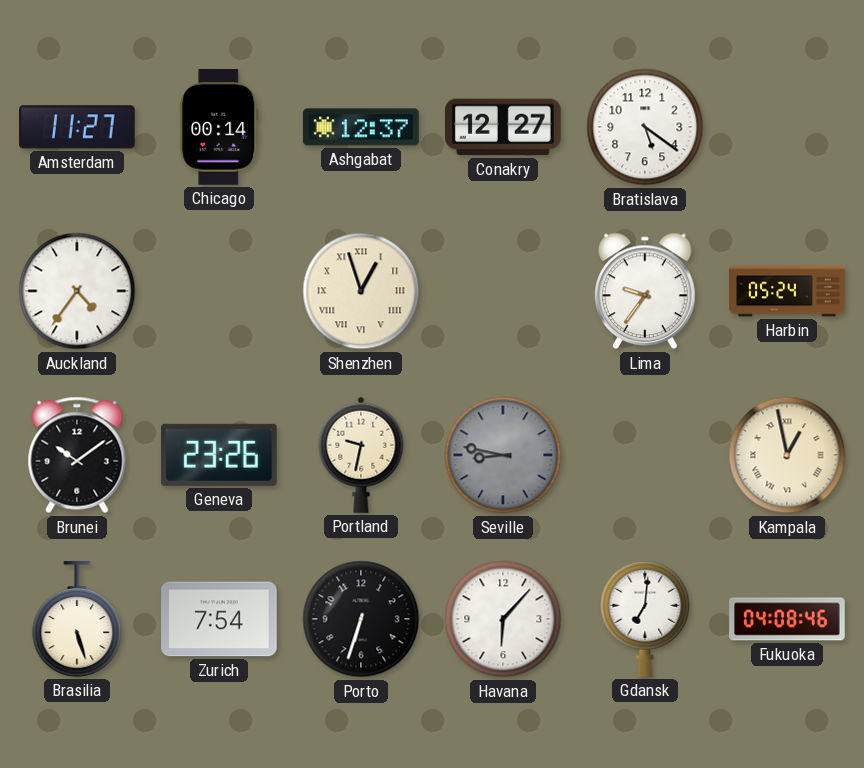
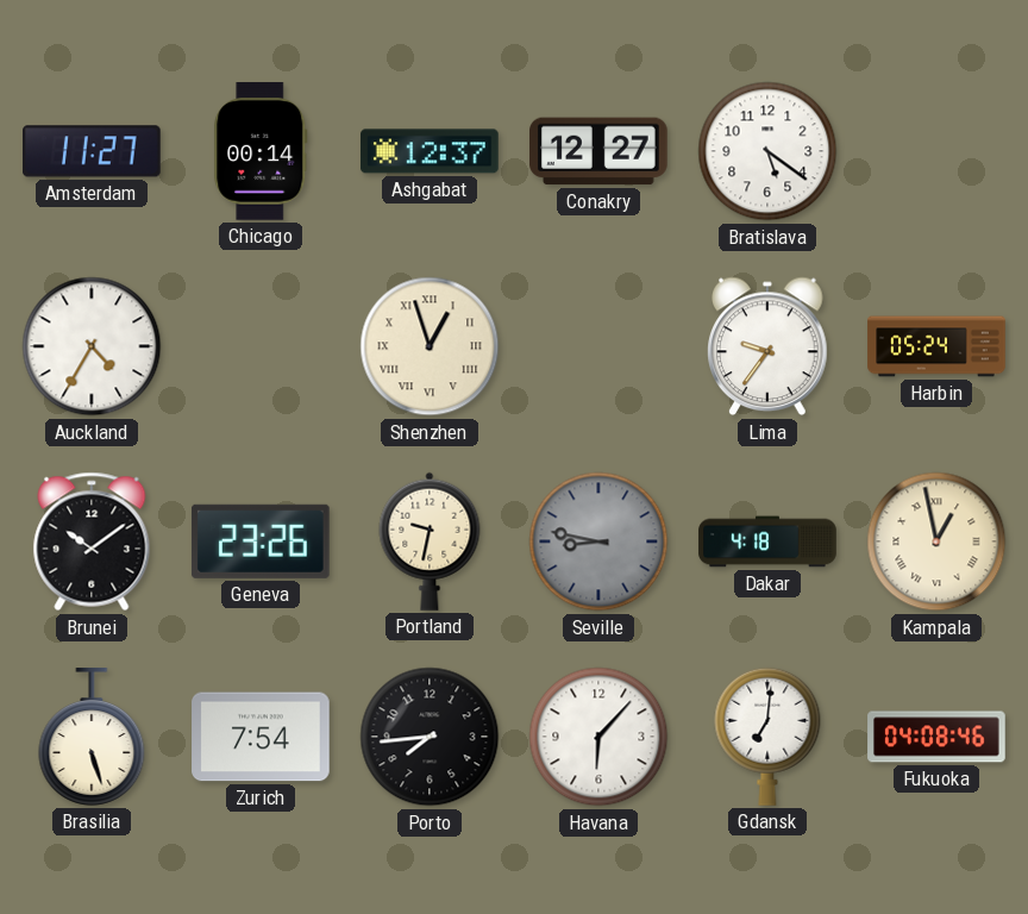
Auckland: 4:36 -> 4:35
Dakar: none -> 4:18
Porto: 6:33 -> 7:44
